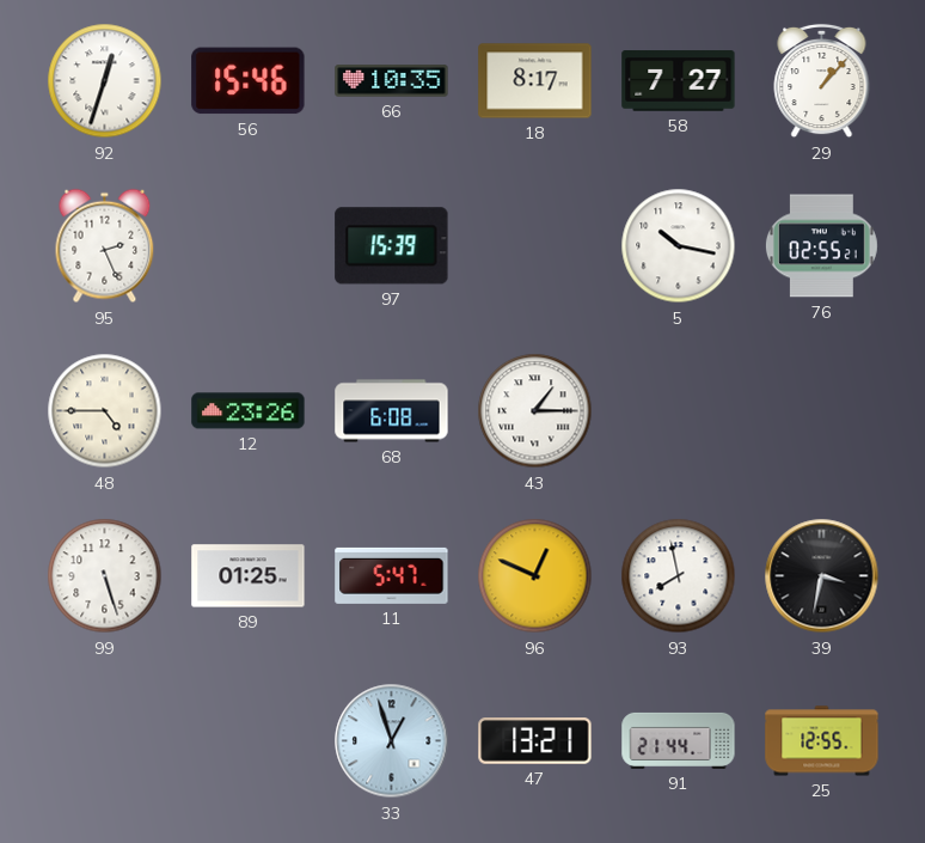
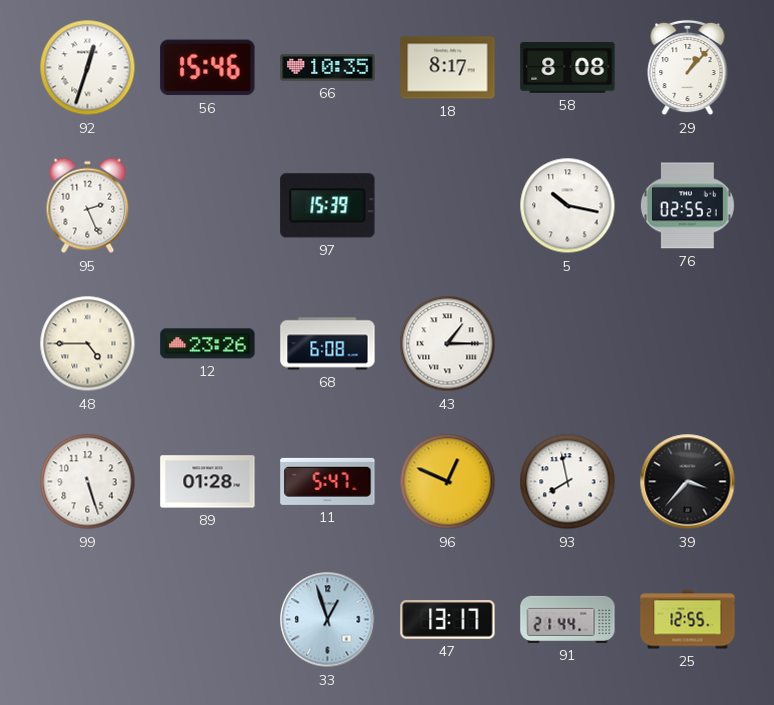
58: 7:27 -> 8:08
89: 01:25 -> 01:28
39: 3:32 -> 3:37
47: 13:21 -> 13:17
